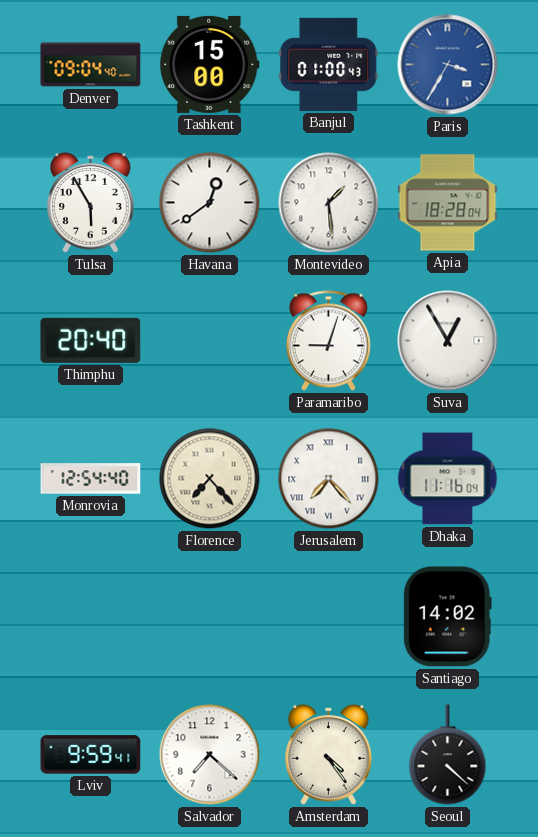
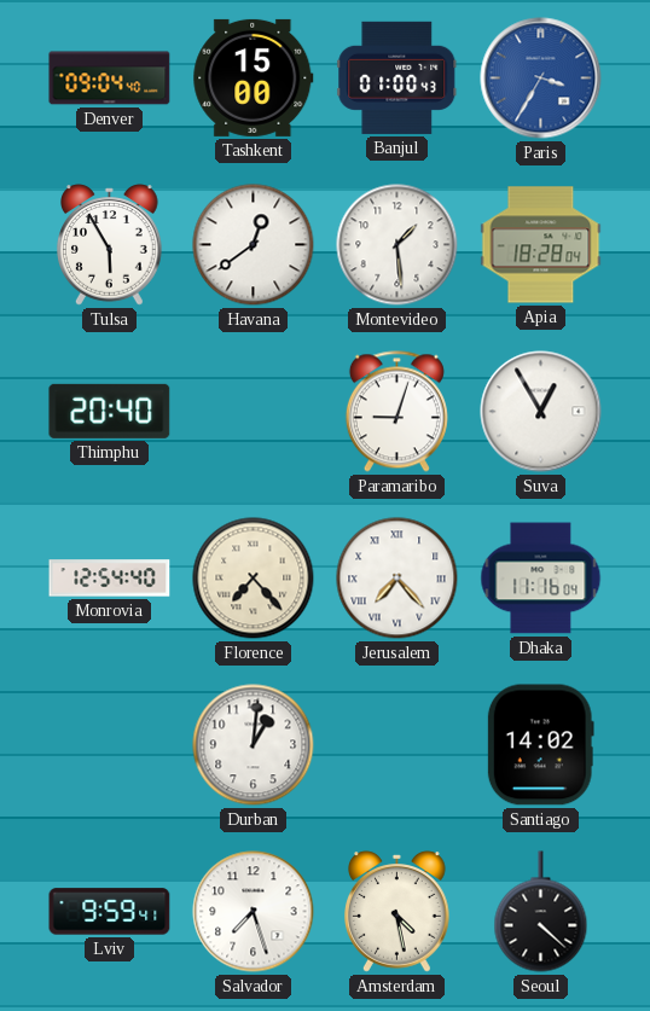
Durban: none -> 1:01
Salvador: 7:22 -> 7:27
Amsterdam: 4:24 -> 4:28
